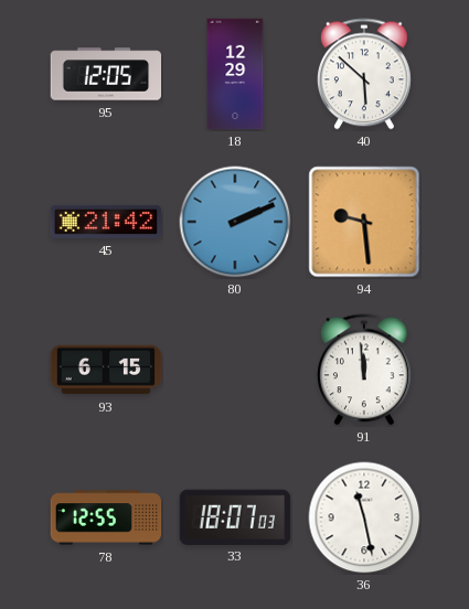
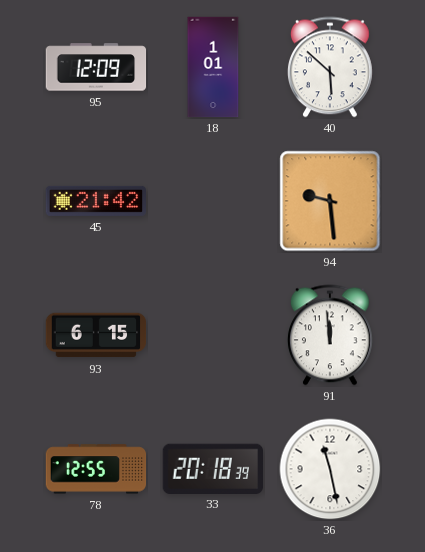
95: 12:05 -> 12:09
18: 12:29 -> 1:01
80: 2:11 -> none
33: 18:07 -> 20:18
